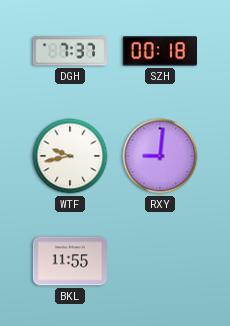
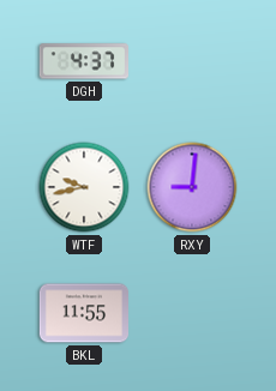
DGH: 7:37 -> 4:37
SZH: 00:18 -> none
